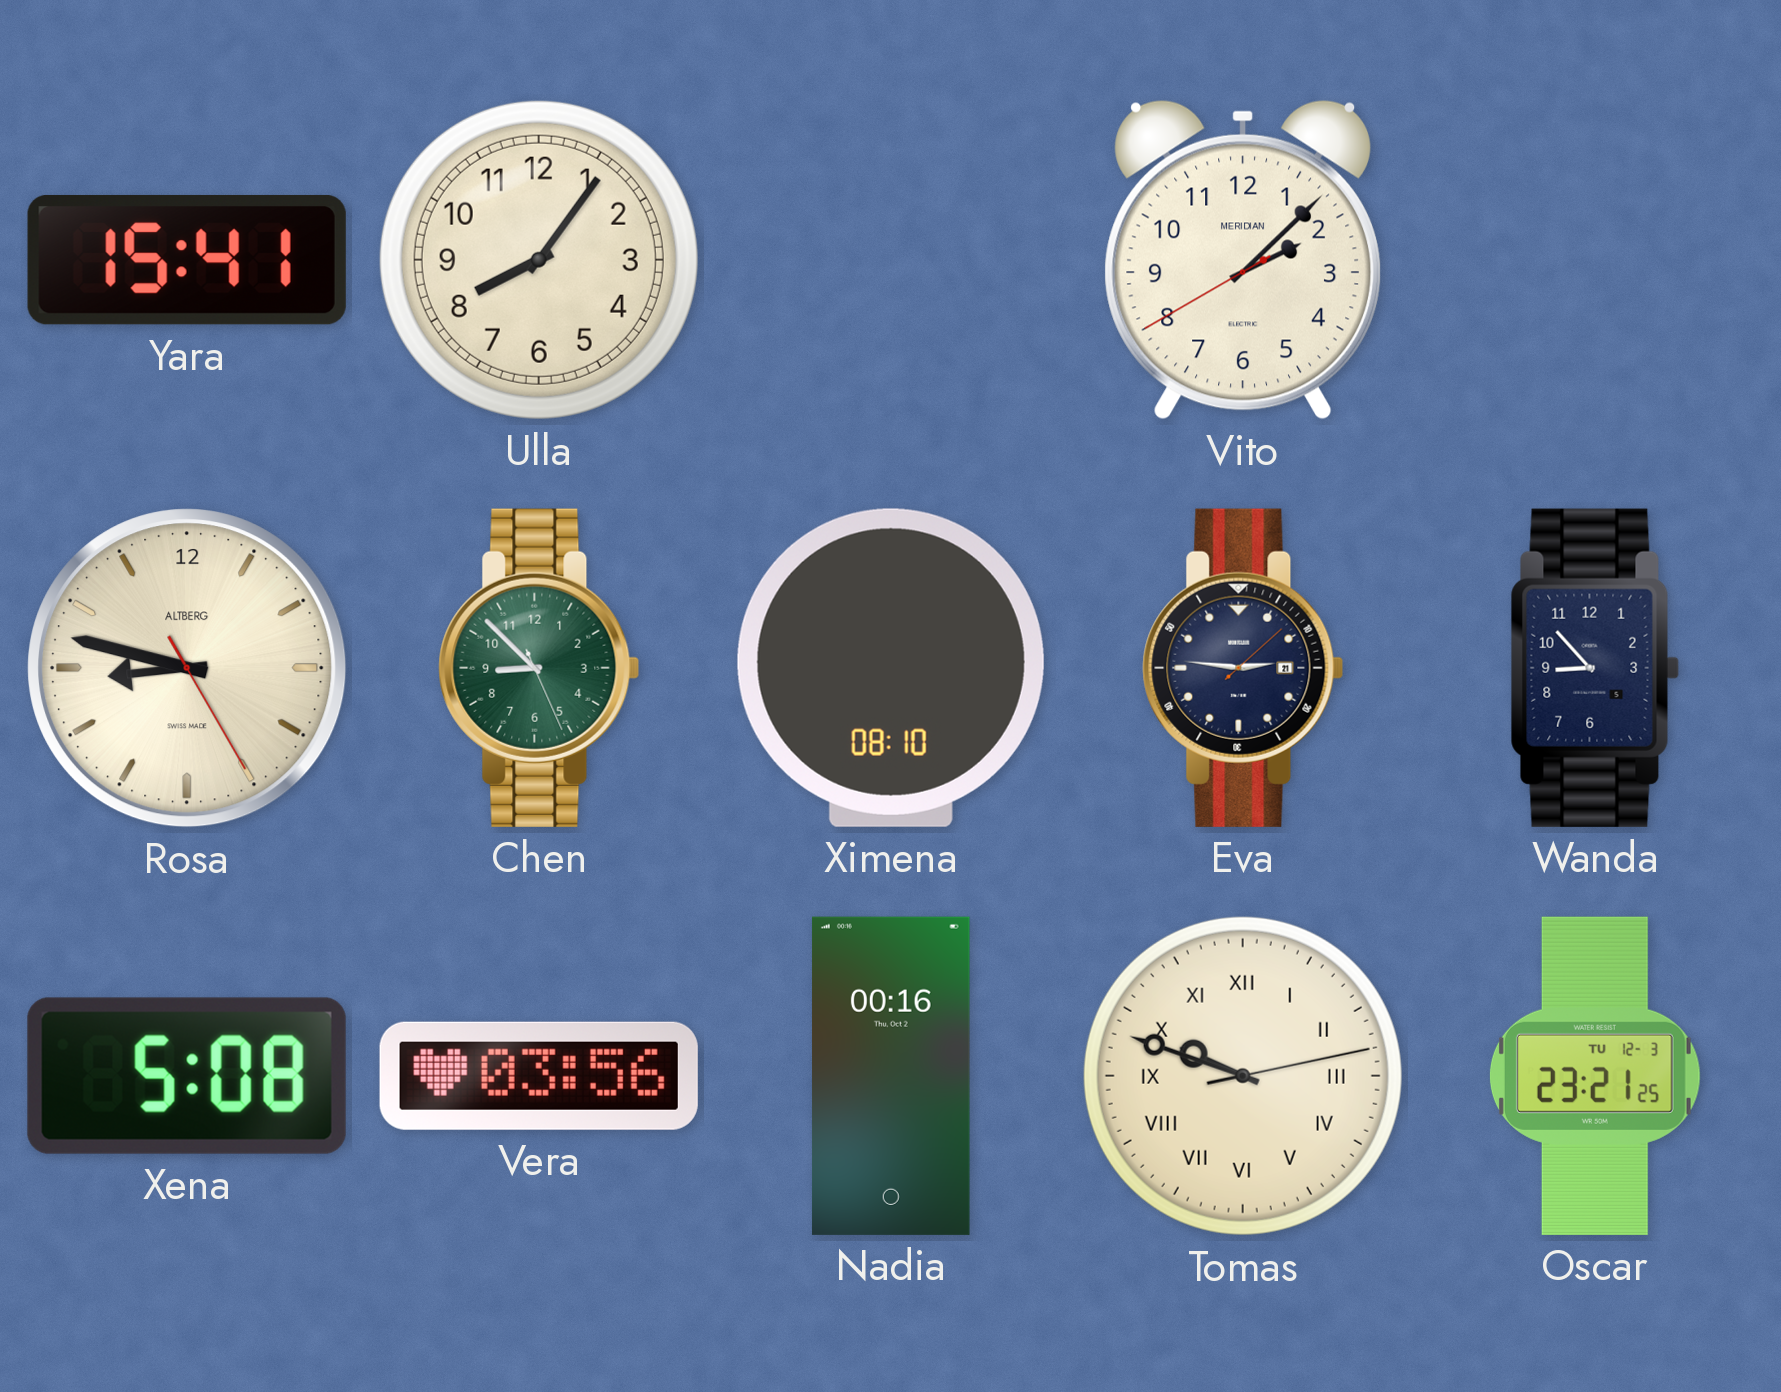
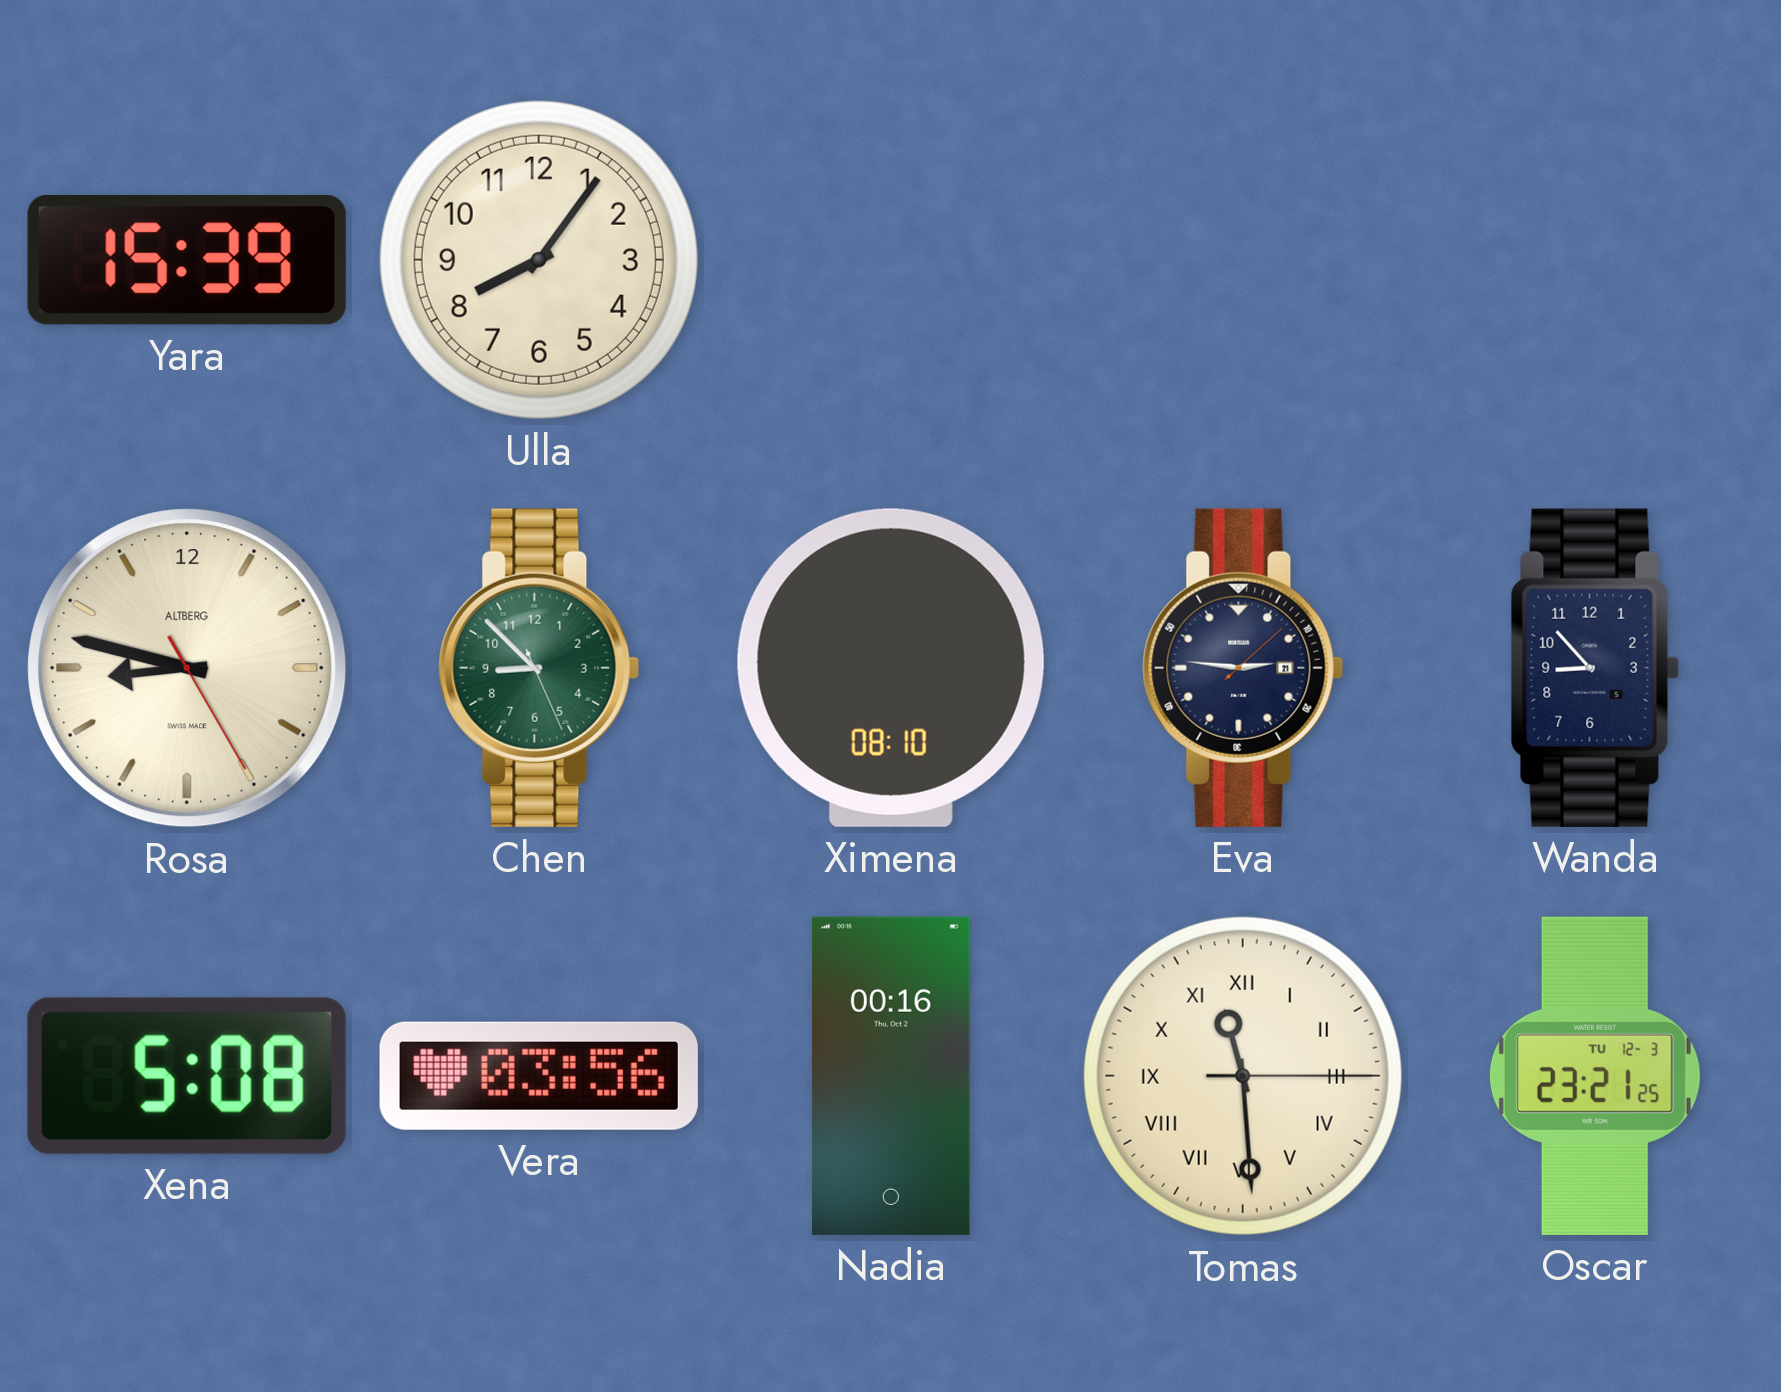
Yara: 15:41 -> 15:39
Vito: 2:07 -> none
Tomas: 9:48 -> 11:29
